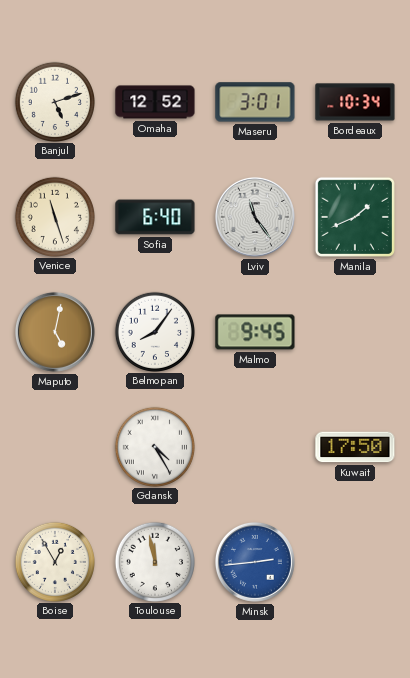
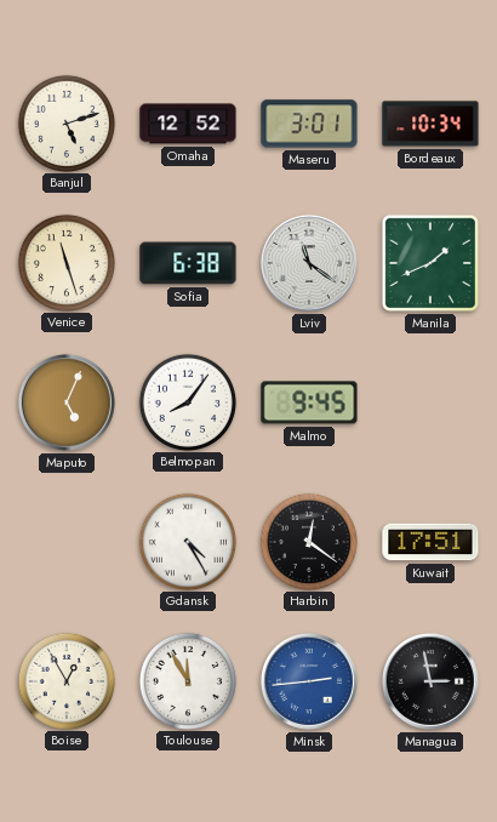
Sofia: 6:40 -> 6:38
Lviv: 11:24 -> 11:21
Maputo: 5:02 -> 5:04
Harbin: none -> 12:21
Kuwait: 17:50 -> 17:51
Toulouse: 11:58 -> 11:55
Managua: none -> 2:58
